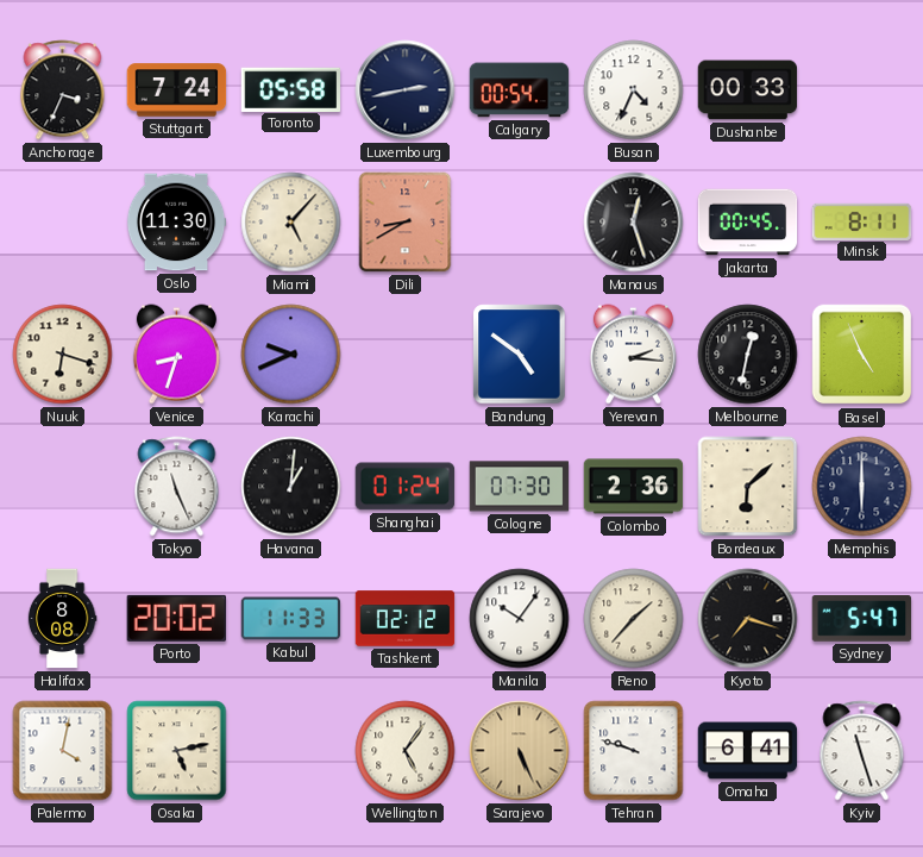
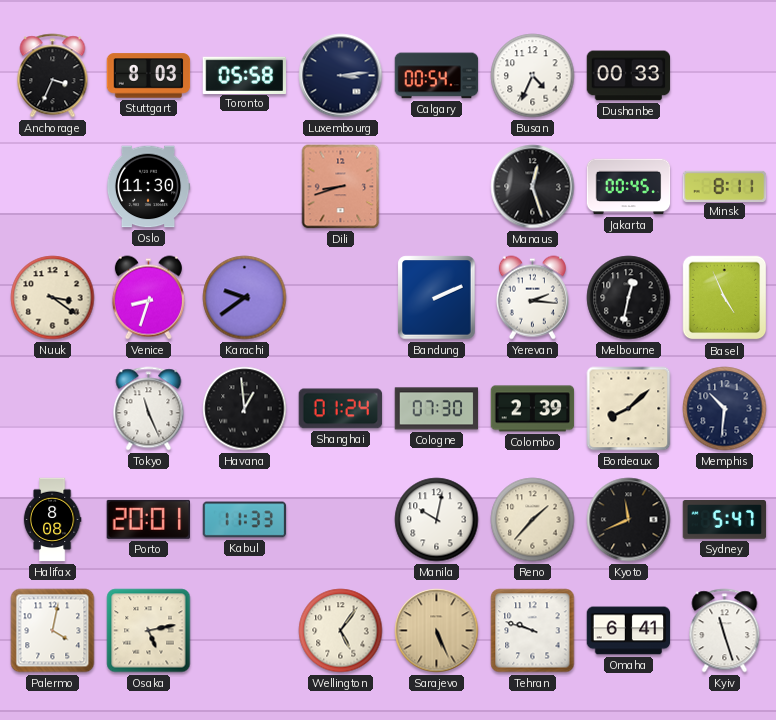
Stuttgart: 7:24 -> 8:03
Luxembourg: 2:43 -> 3:14
Miami: 5:07 -> none
Dili: 8:40 -> 8:42
Nuuk: 6:18 -> 3:21
Karachi: 9:41 -> 9:39
Bandung: 4:51 -> 2:11
Havana: 1:01 -> 12:59
Colombo: 2:36 -> 2:39
Bordeaux: 6:08 -> 8:08
Memphis: 6:00 -> 10:31
Porto: 20:02 -> 20:01
Tashkent: 02:12 -> none
Manila: 10:06 -> 10:02
Kyoto: 7:18 -> 11:41
